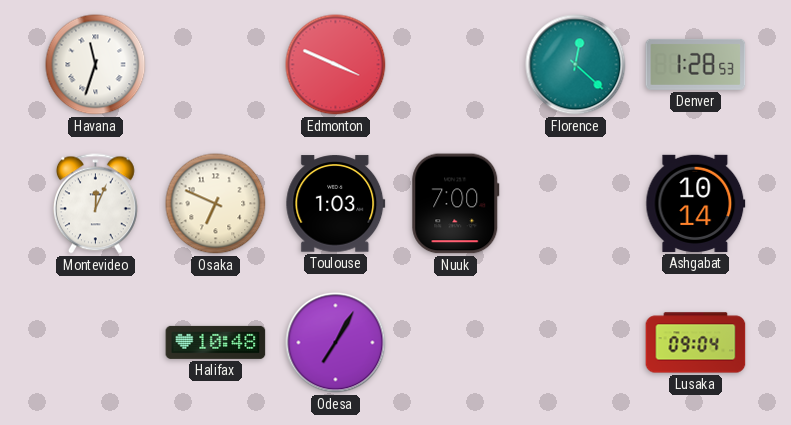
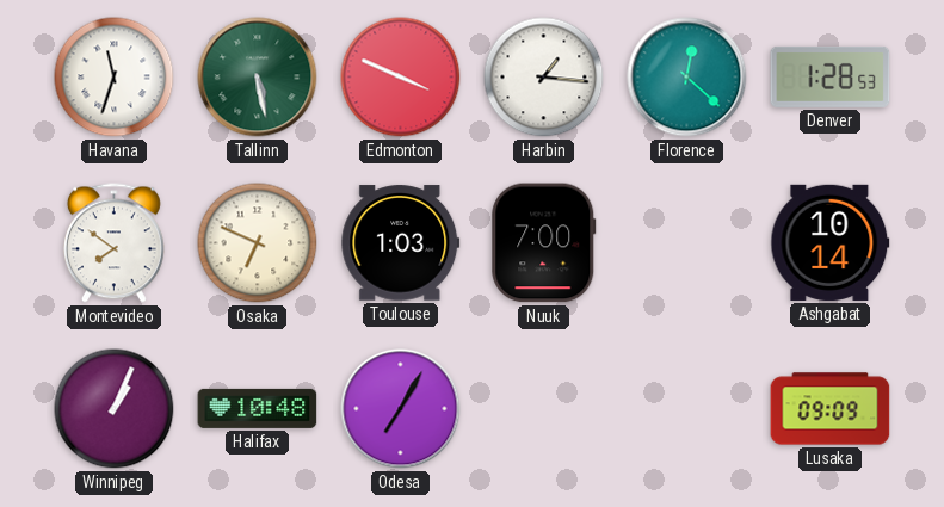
Tallinn: none -> 5:28
Harbin: none -> 1:16
Montevideo: 12:04 -> 7:51
Winnipeg: none -> 1:04
Lusaka: 09:04 -> 09:09
